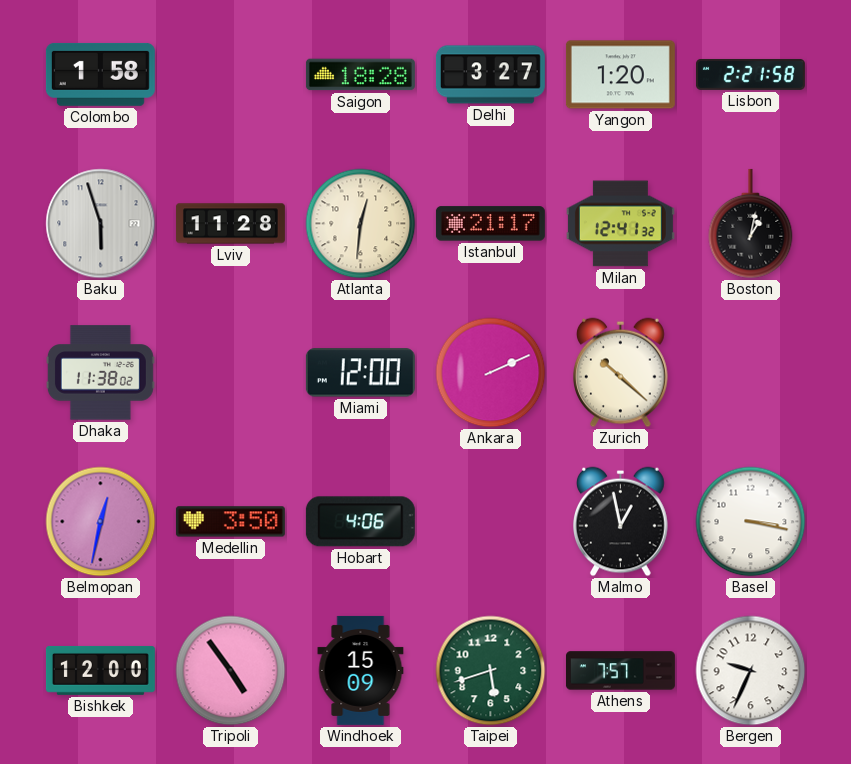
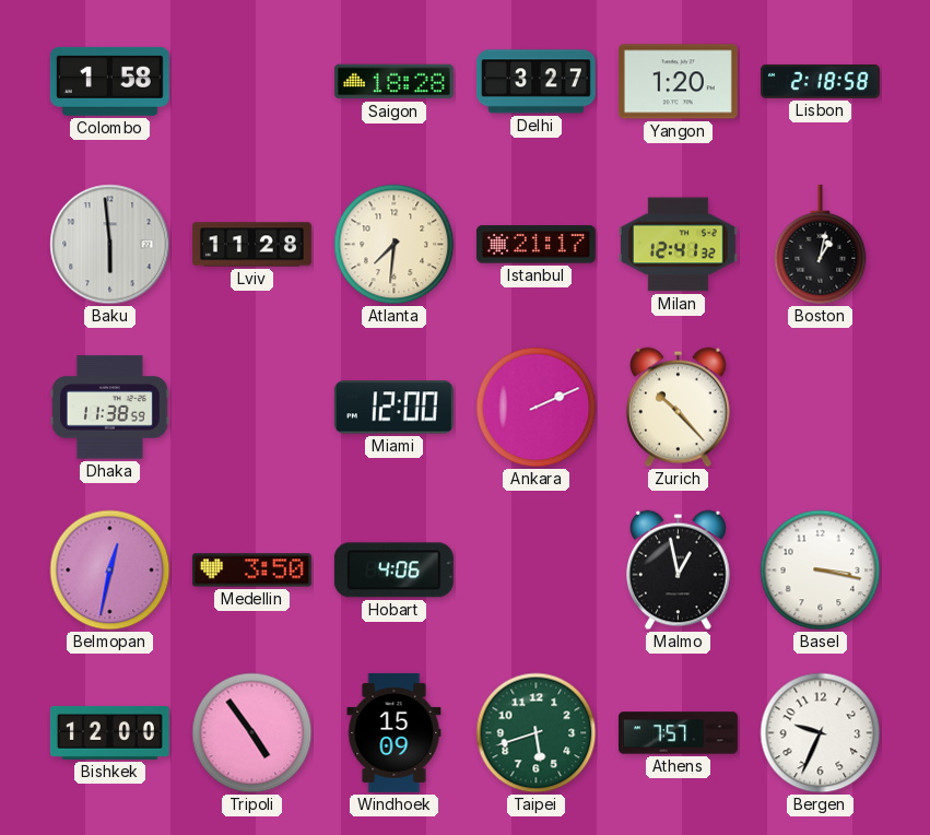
Lisbon: 2:21 -> 2:18
Baku: 5:57 -> 5:59
Atlanta: 12:31 -> 7:31
Dhaka: 11:38:02 -> 11:38:59
Zurich: 10:22 -> 10:23
